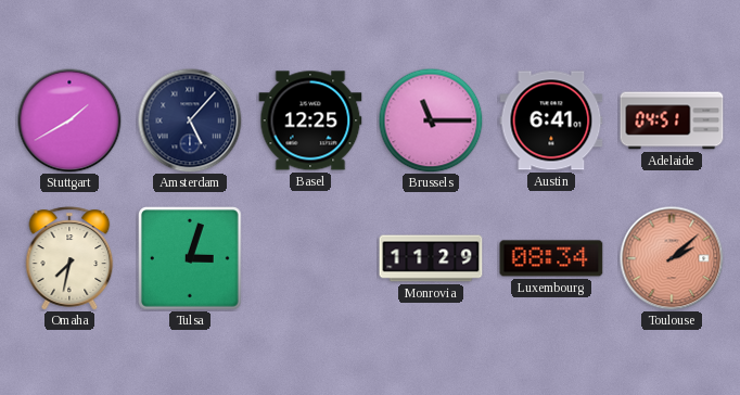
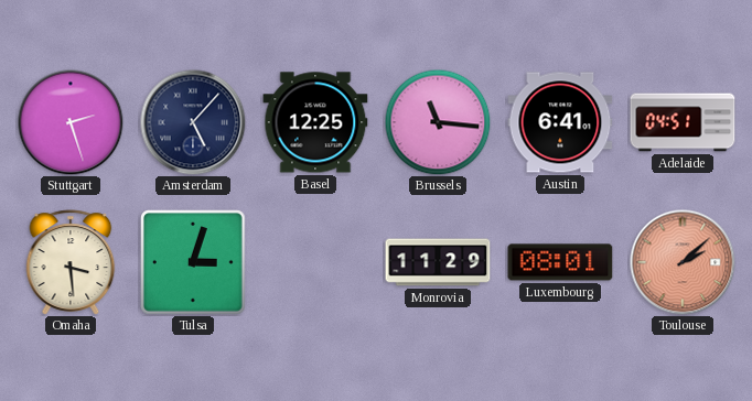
Stuttgart: 1:40 -> 2:27
Brussels: 11:15 -> 11:16
Omaha: 7:32 -> 3:29
Luxembourg: 08:34 -> 08:01
